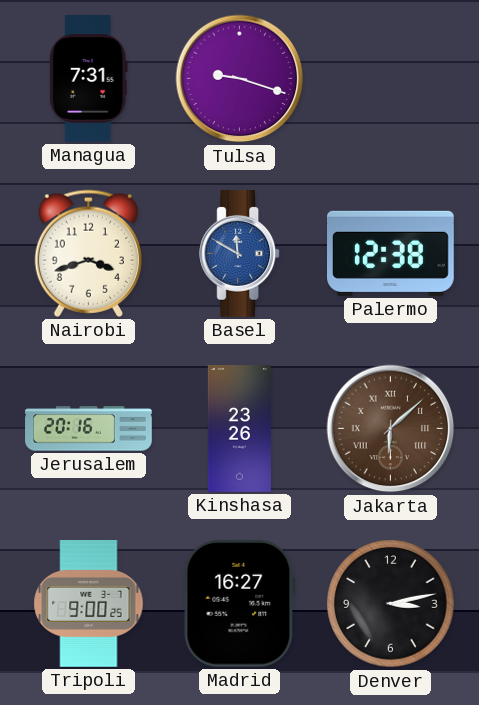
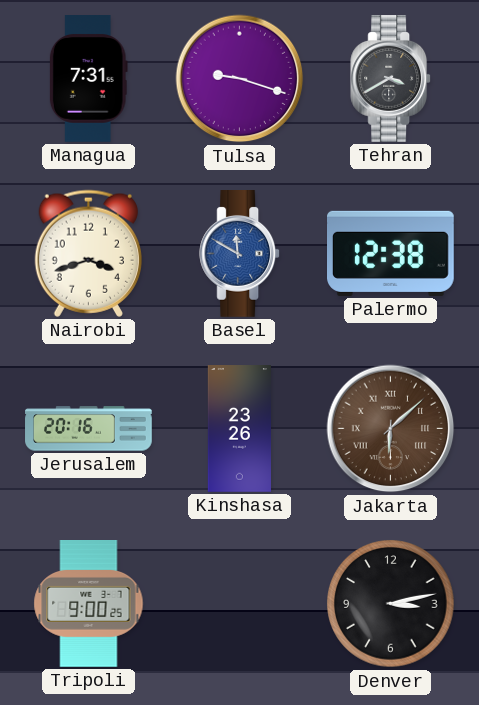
Tehran: none -> 3:40
Madrid: 16:27 -> none
